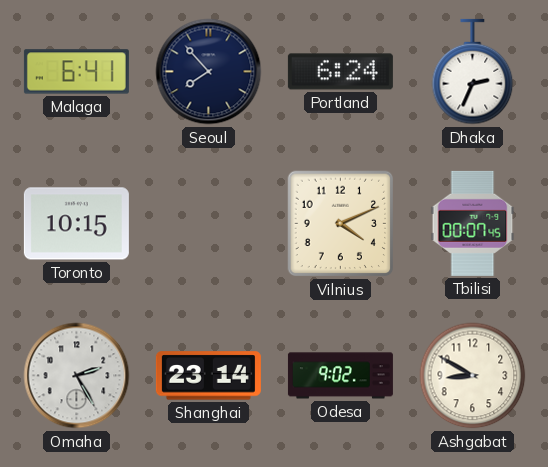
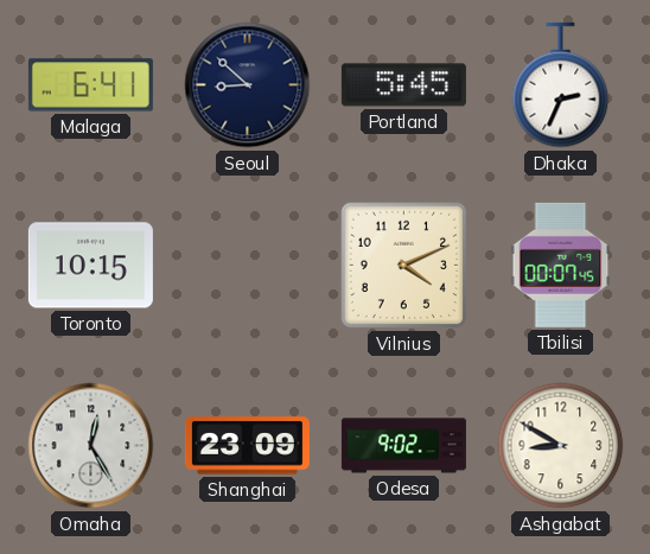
Seoul: 7:53 -> 8:52
Portland: 6:24 -> 5:45
Omaha: 2:25 -> 12:25
Shanghai: 23:14 -> 23:09
